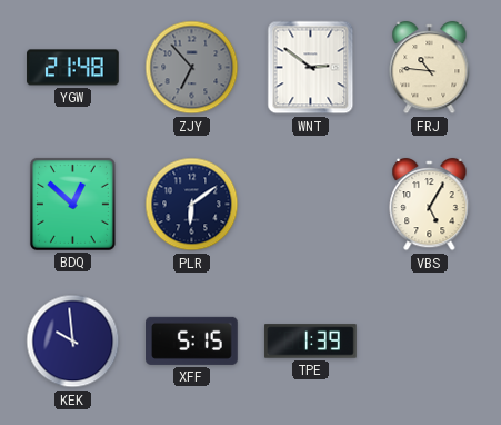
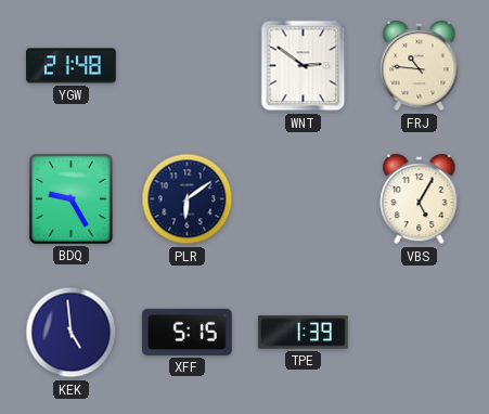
ZJY: 6:53 -> none
BDQ: 12:52 -> 9:25
KEK: 9:59 -> 4:59
